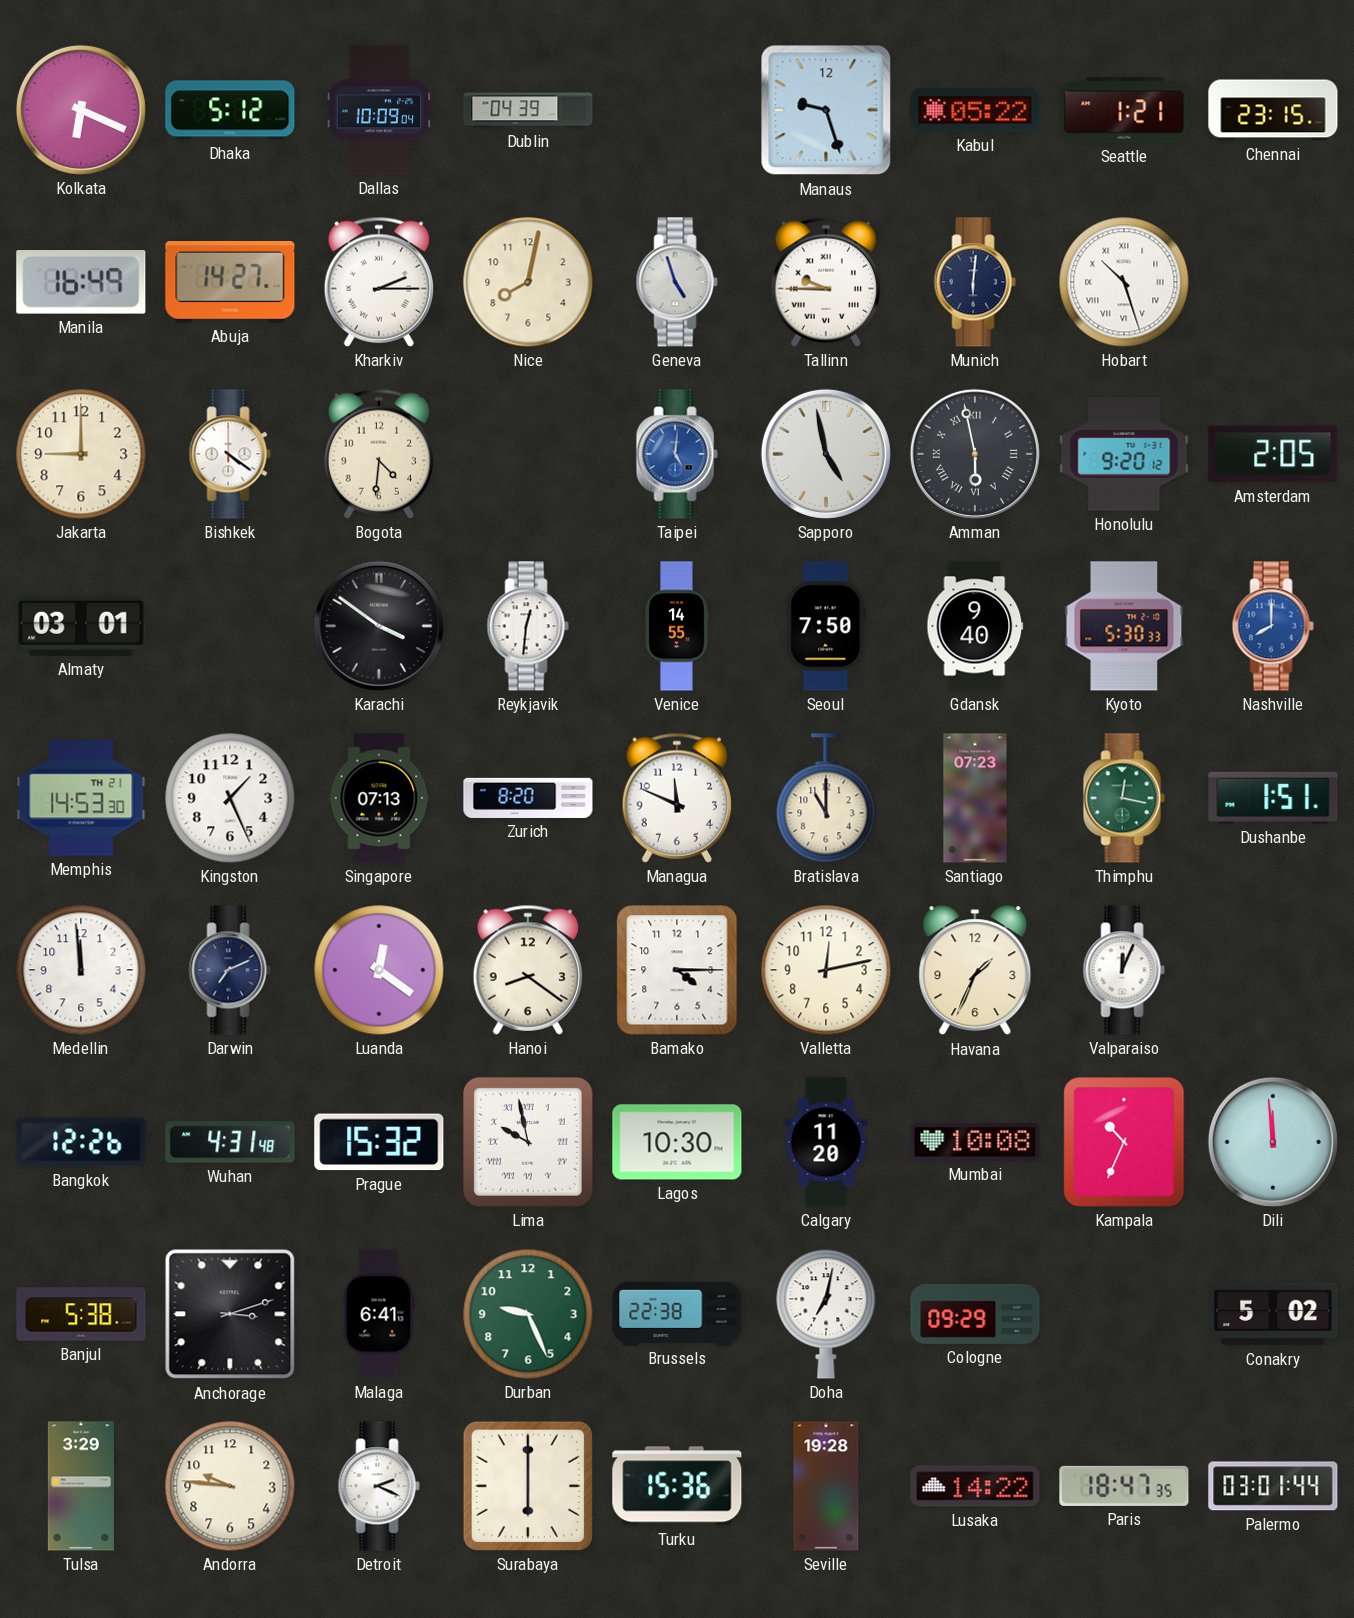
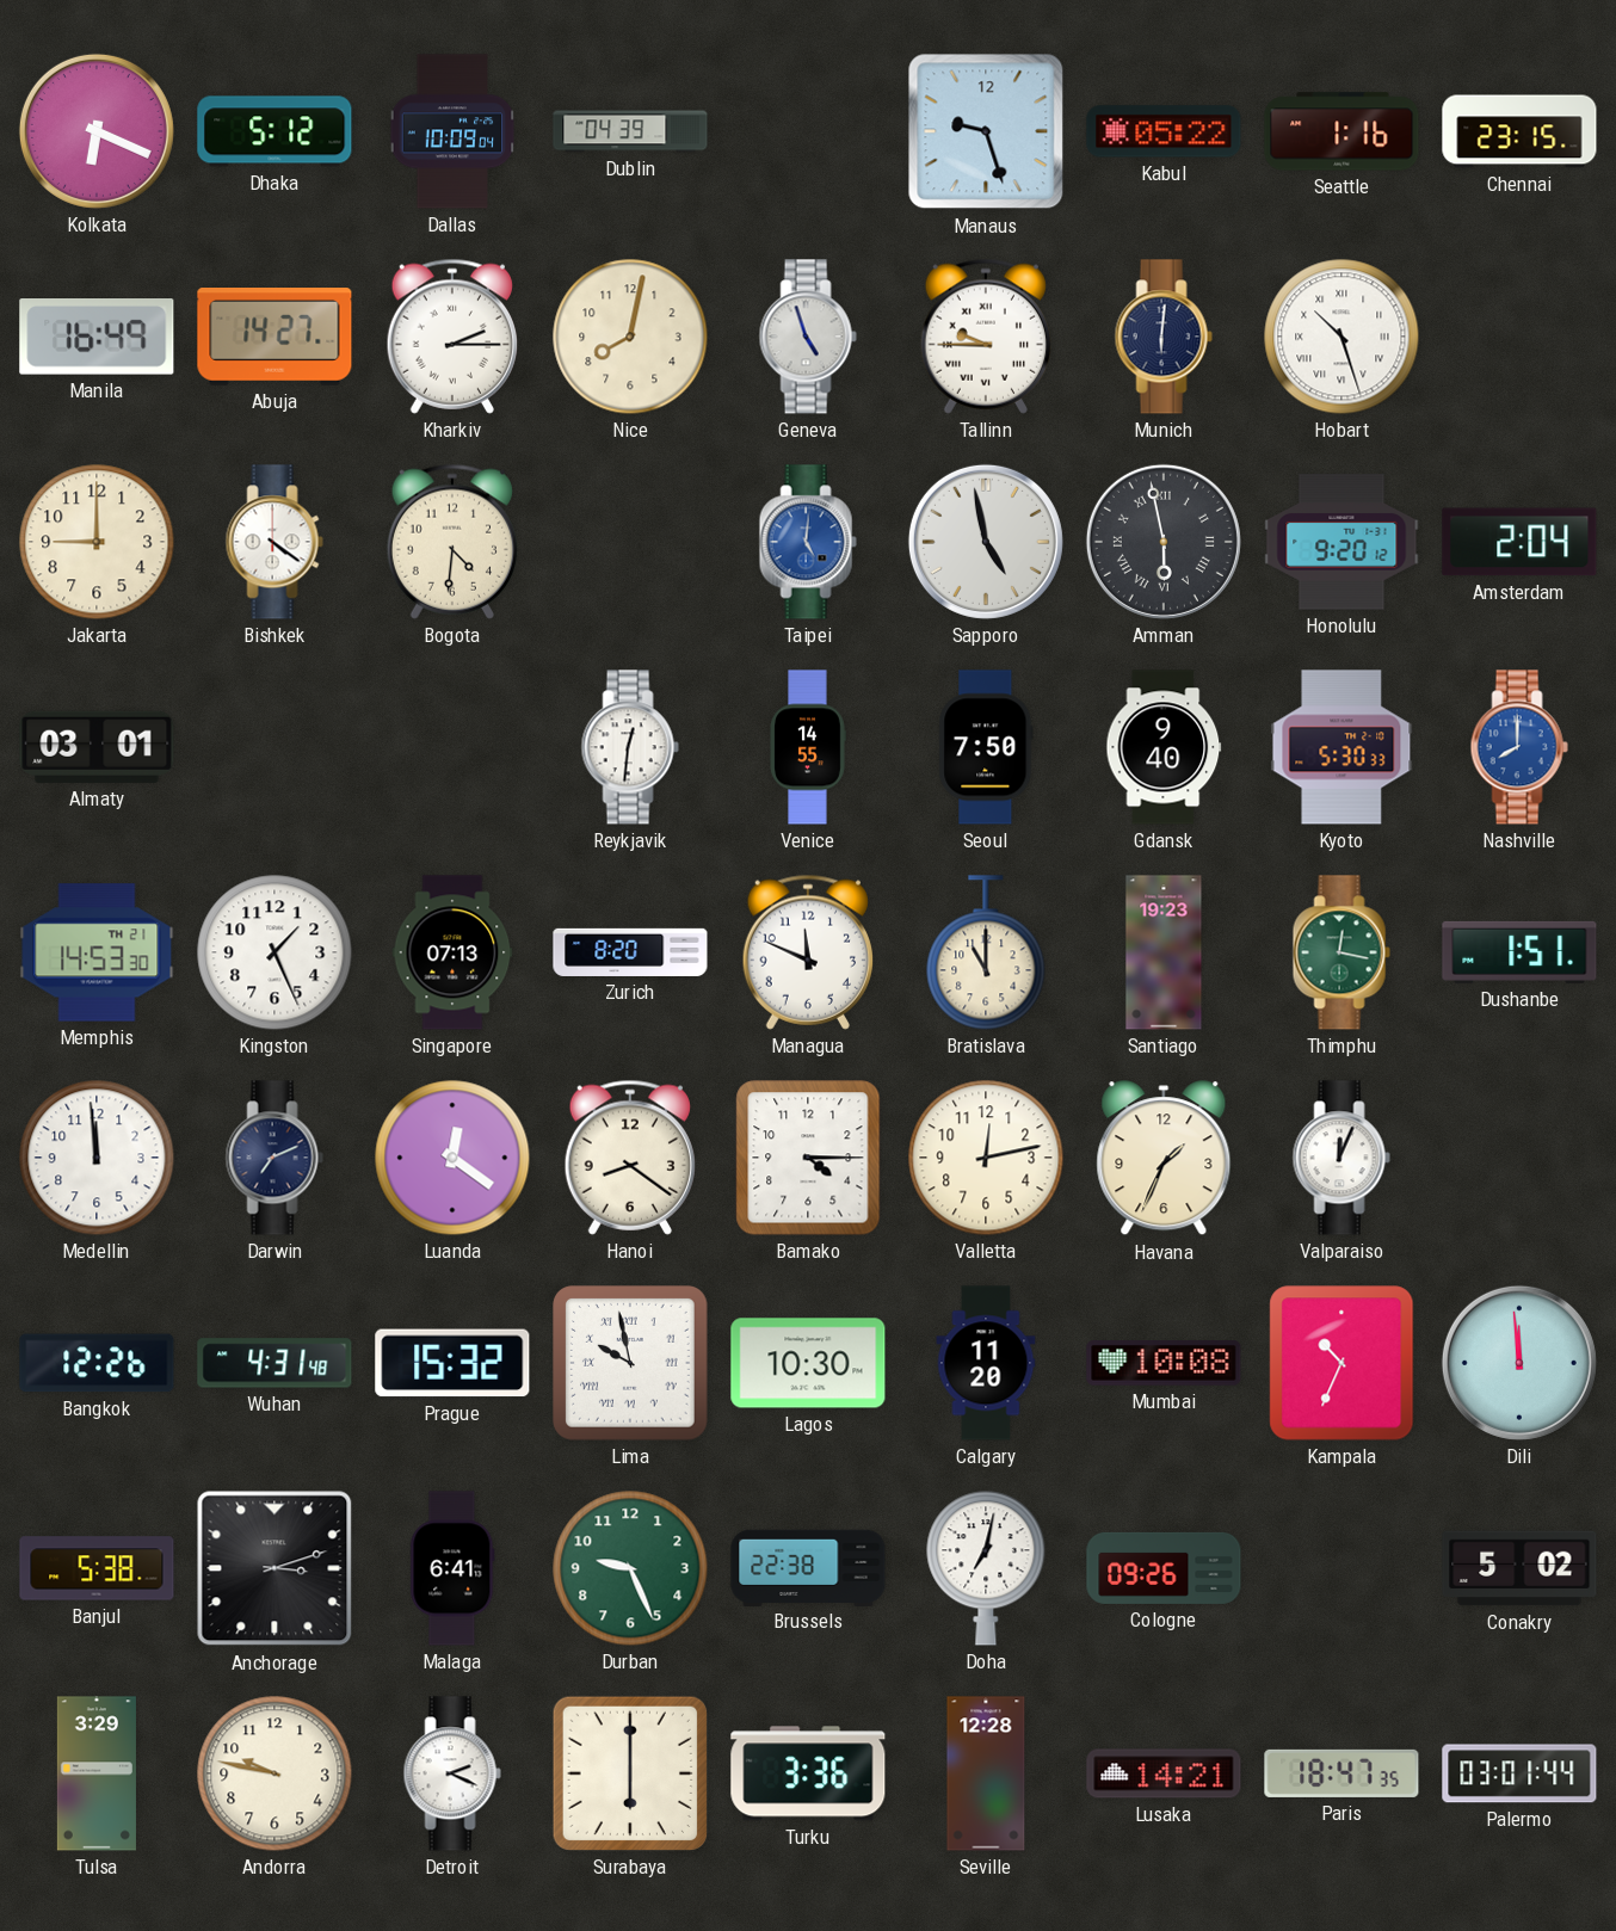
Seattle: 1:21 -> 1:16
Amsterdam: 2:05 -> 2:04
Karachi: 3:51 -> none
Santiago: 07:23 -> 19:23
Cologne: 09:29 -> 09:26
Andorra: 9:46 -> 9:47
Turku: 15:36 -> 3:36
Seville: 19:28 -> 12:28
Lusaka: 14:22 -> 14:21
